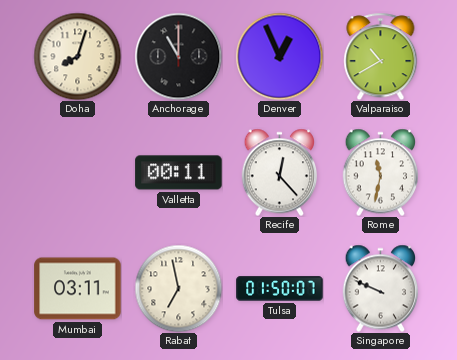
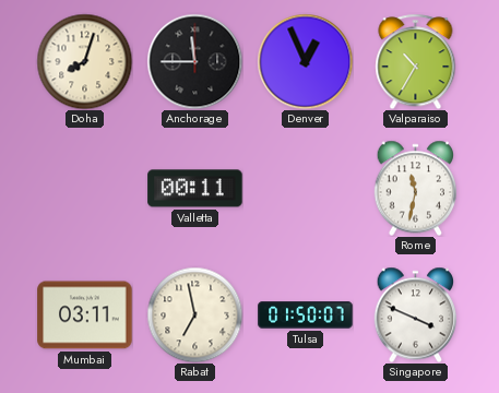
Anchorage: 11:00 -> 11:45
Valparaiso: 10:40 -> 10:35
Recife: 12:23 -> none
Singapore: 9:49 -> 3:49
